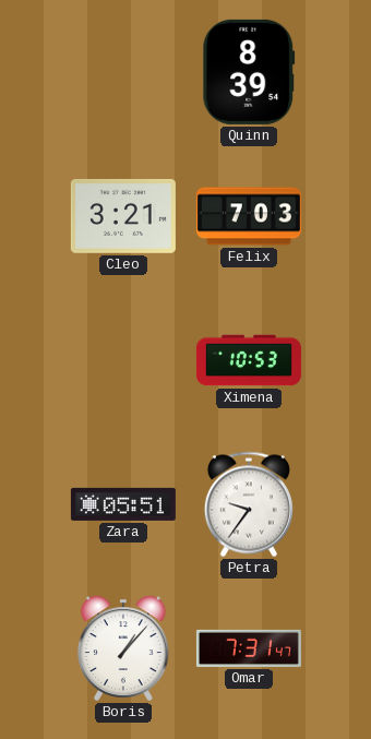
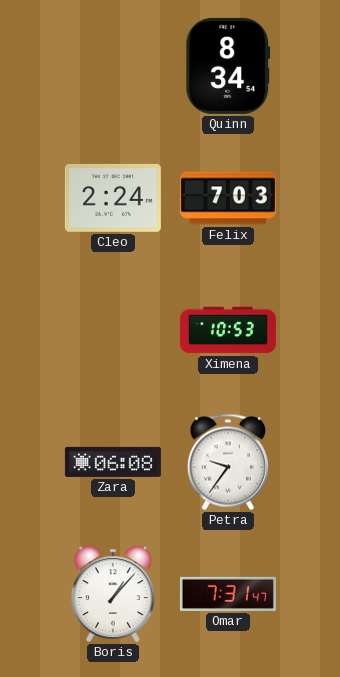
Quinn: 8:39 -> 8:34
Cleo: 3:21 -> 2:24
Zara: 05:51 -> 06:08
